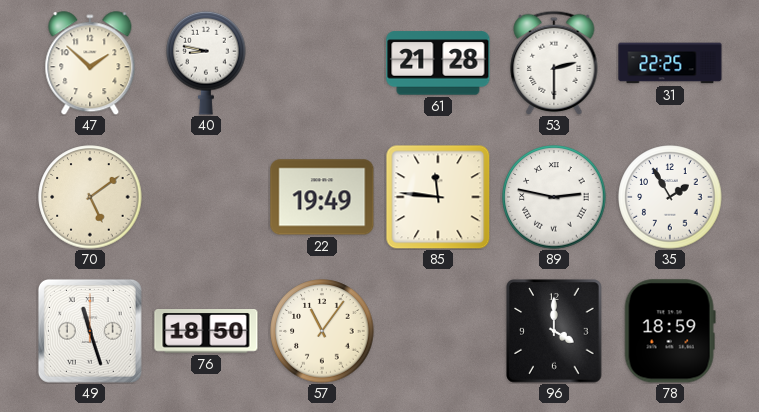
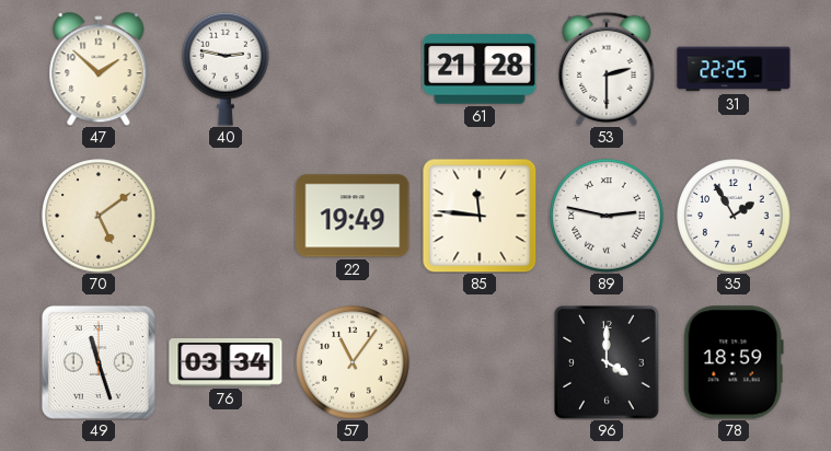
40: 8:47 -> 2:47
76: 18:50 -> 03:34
